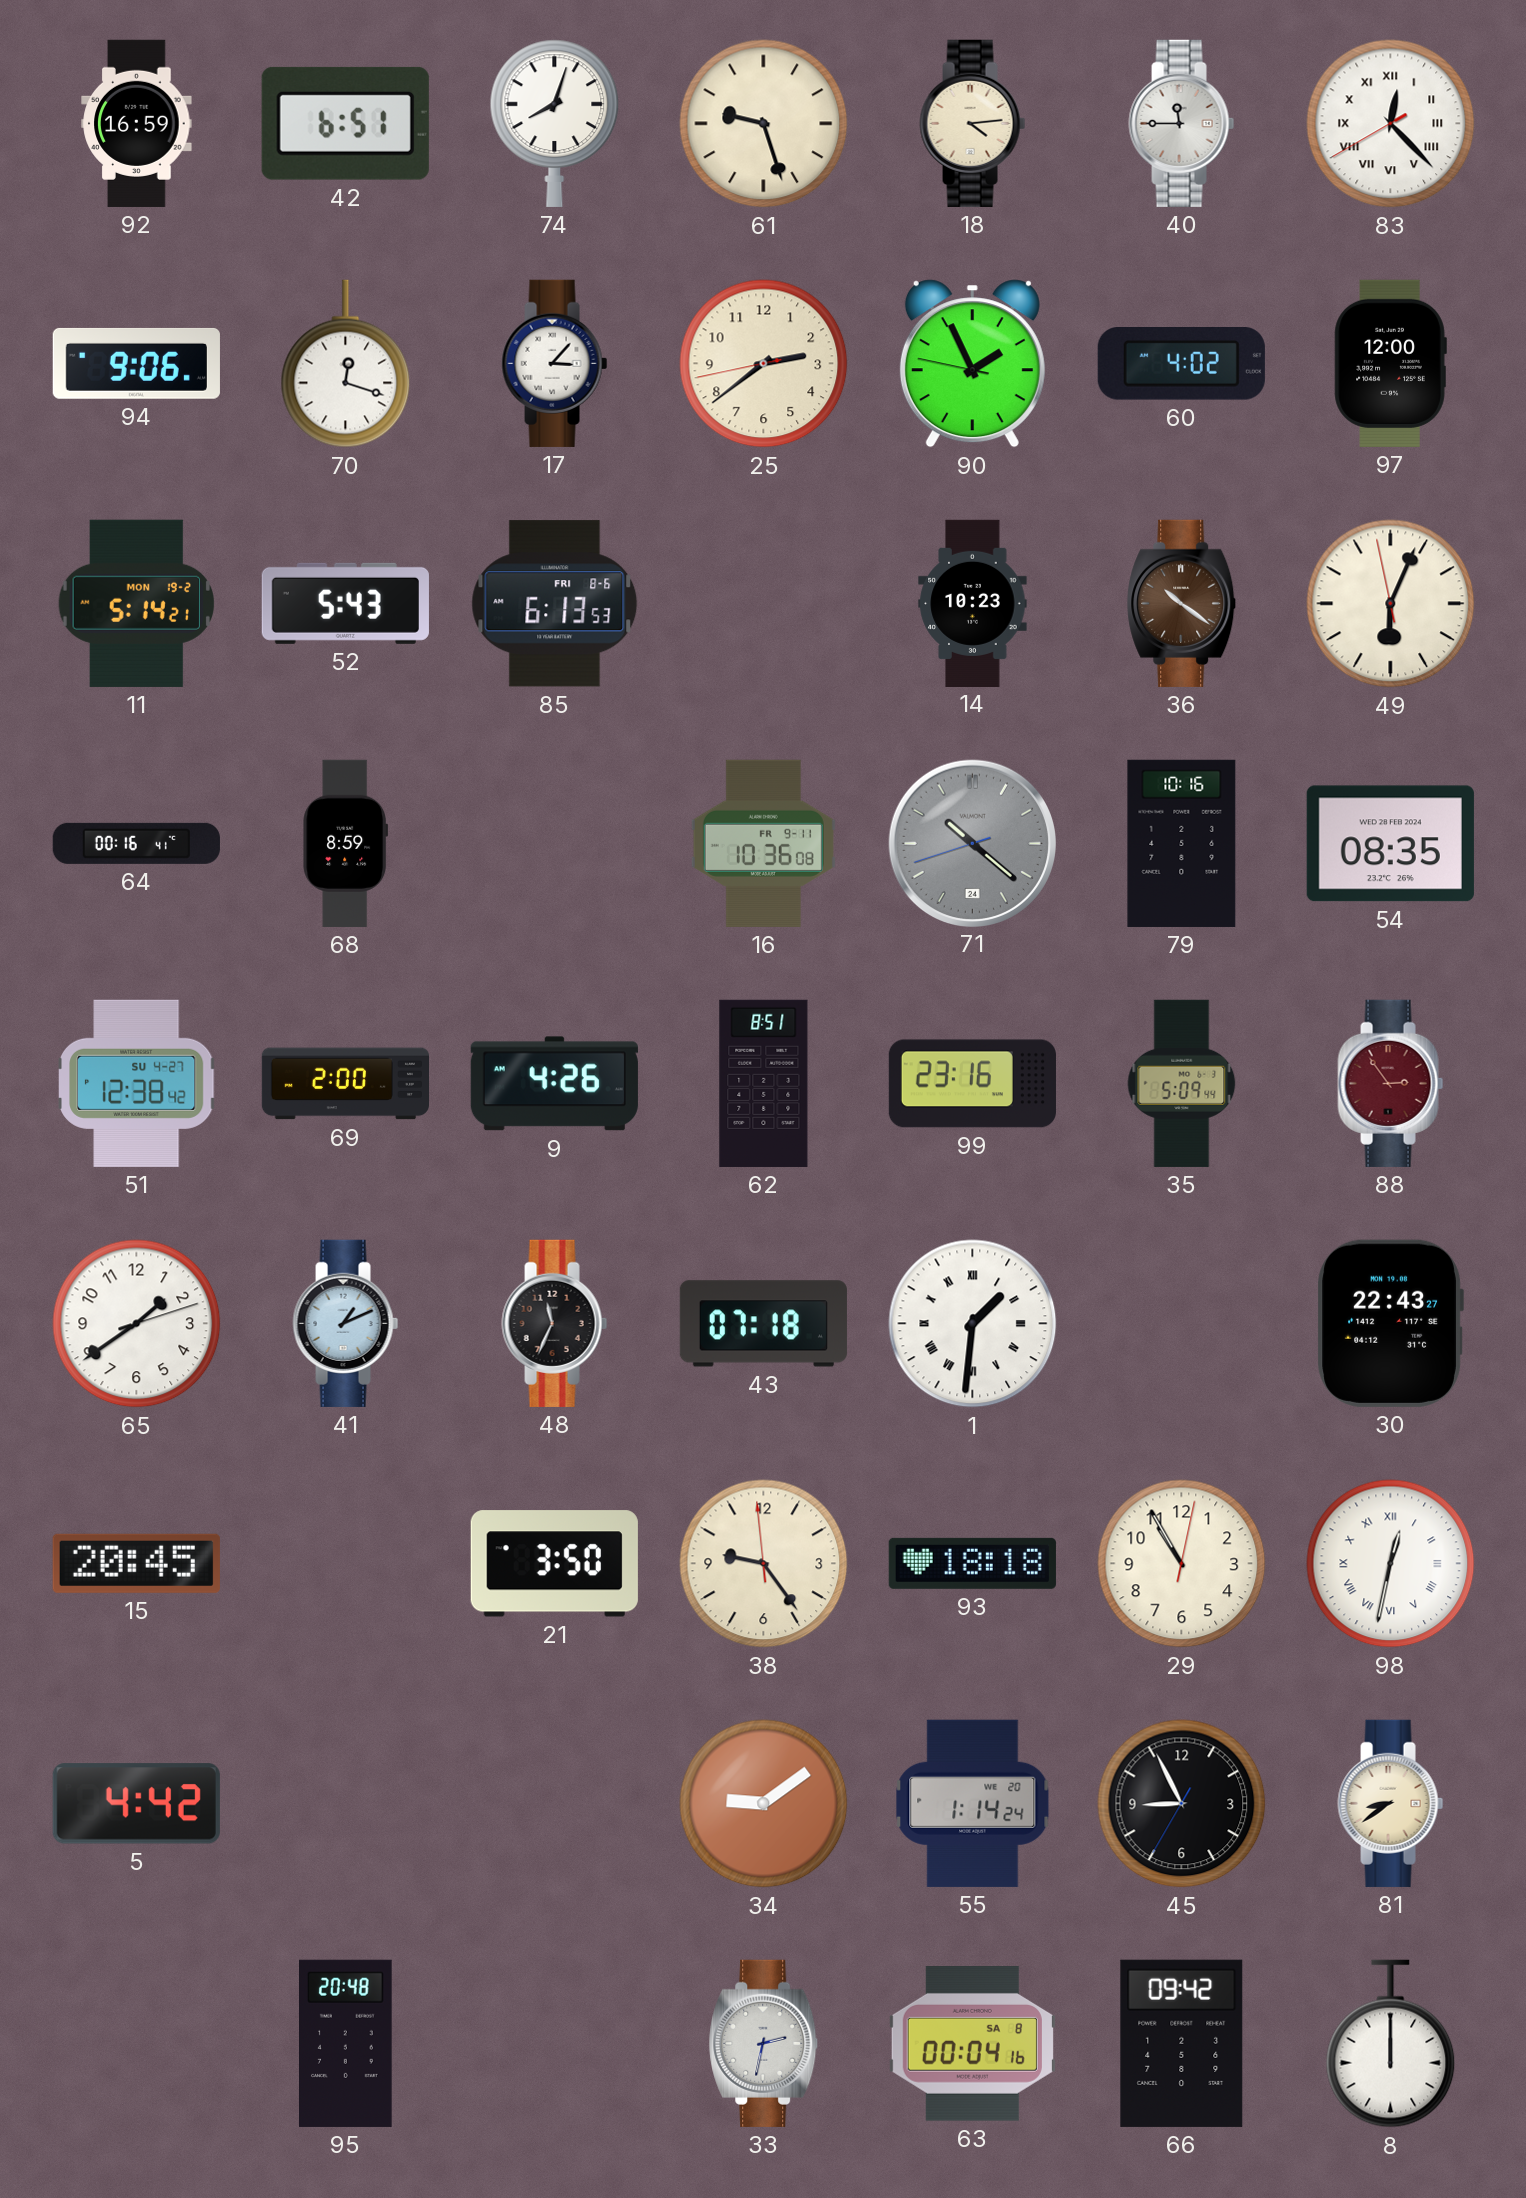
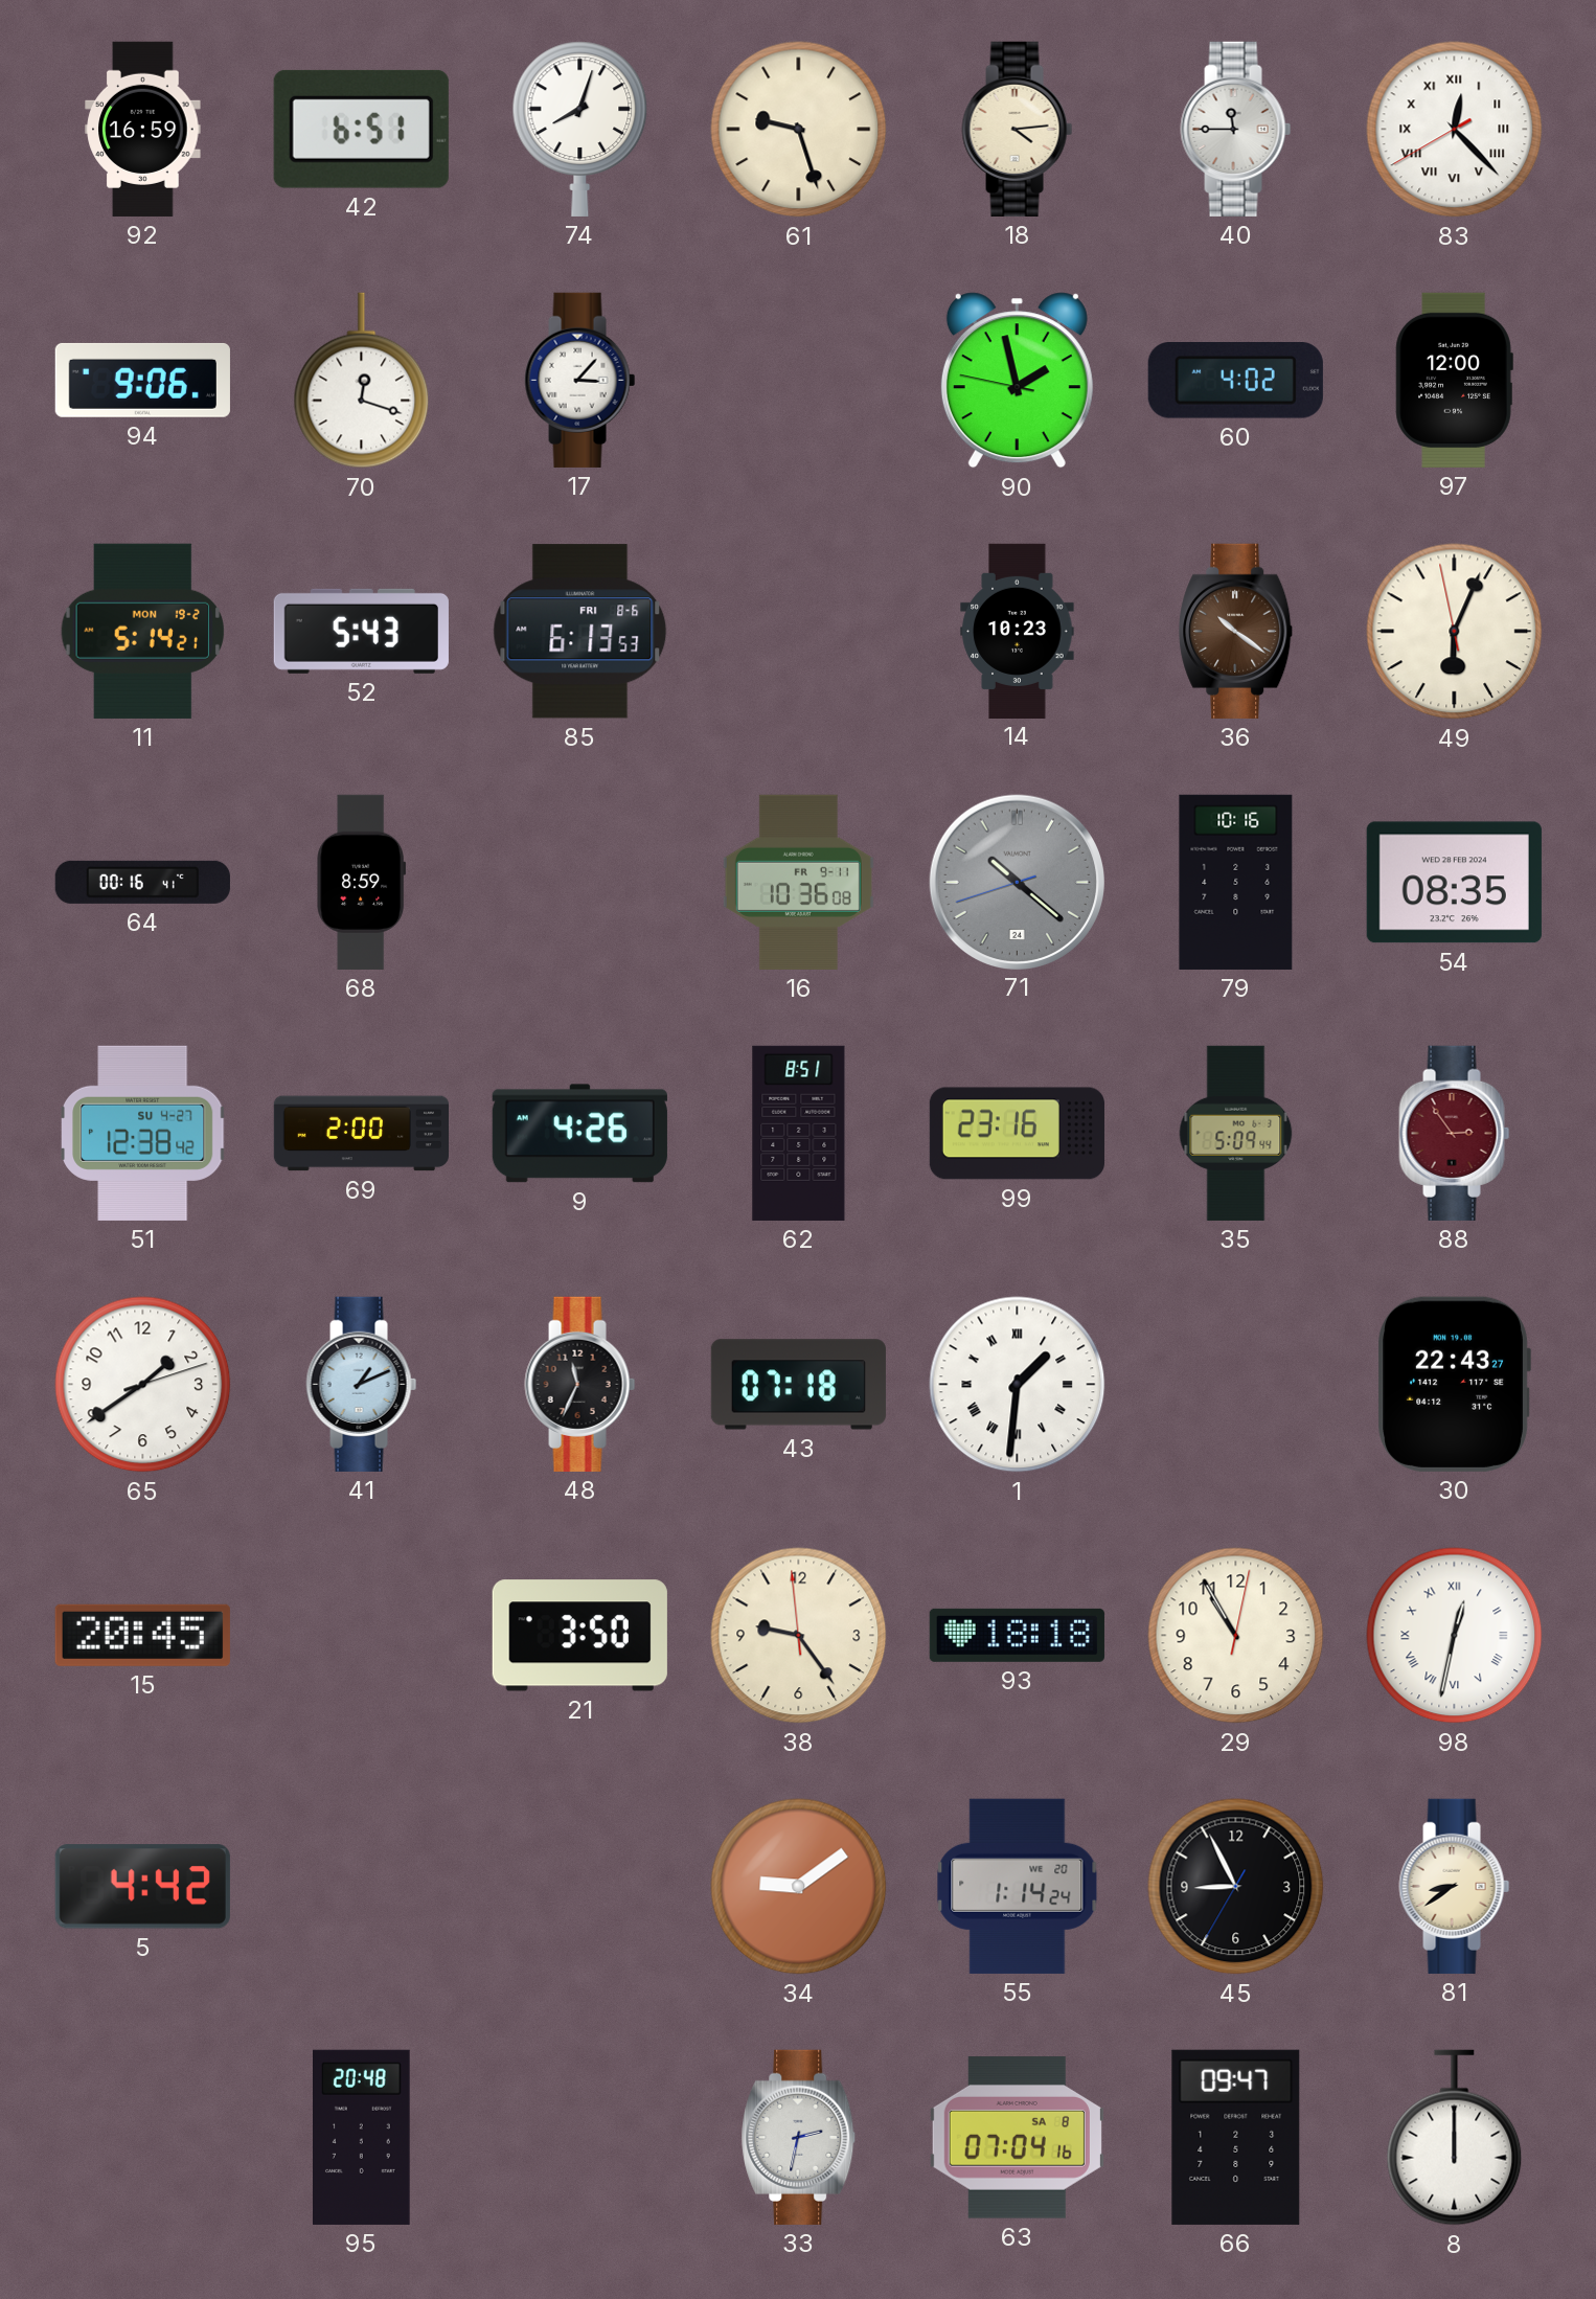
25: 2:38 -> none
90: 1:55 -> 1:57
63: 00:04 -> 07:04
66: 09:42 -> 09:47
